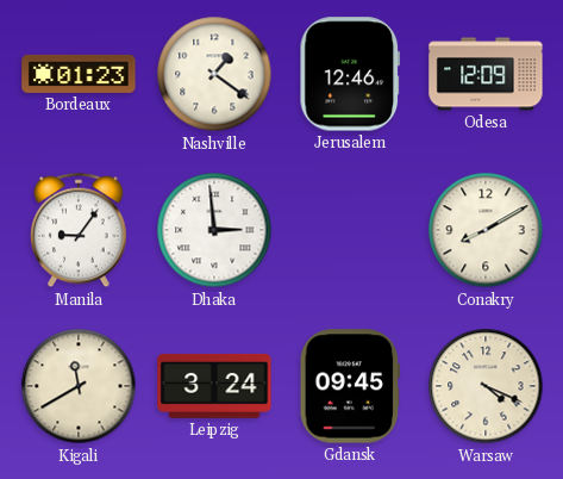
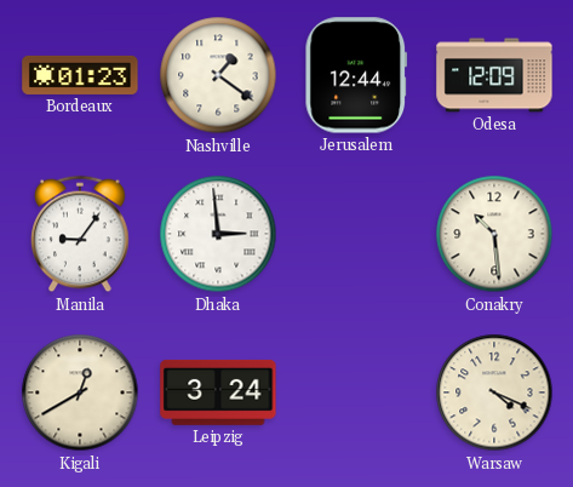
Jerusalem: 12:46 -> 12:44
Conakry: 8:10 -> 10:29
Kigali: 11:40 -> 12:40
Gdansk: 09:45 -> none
